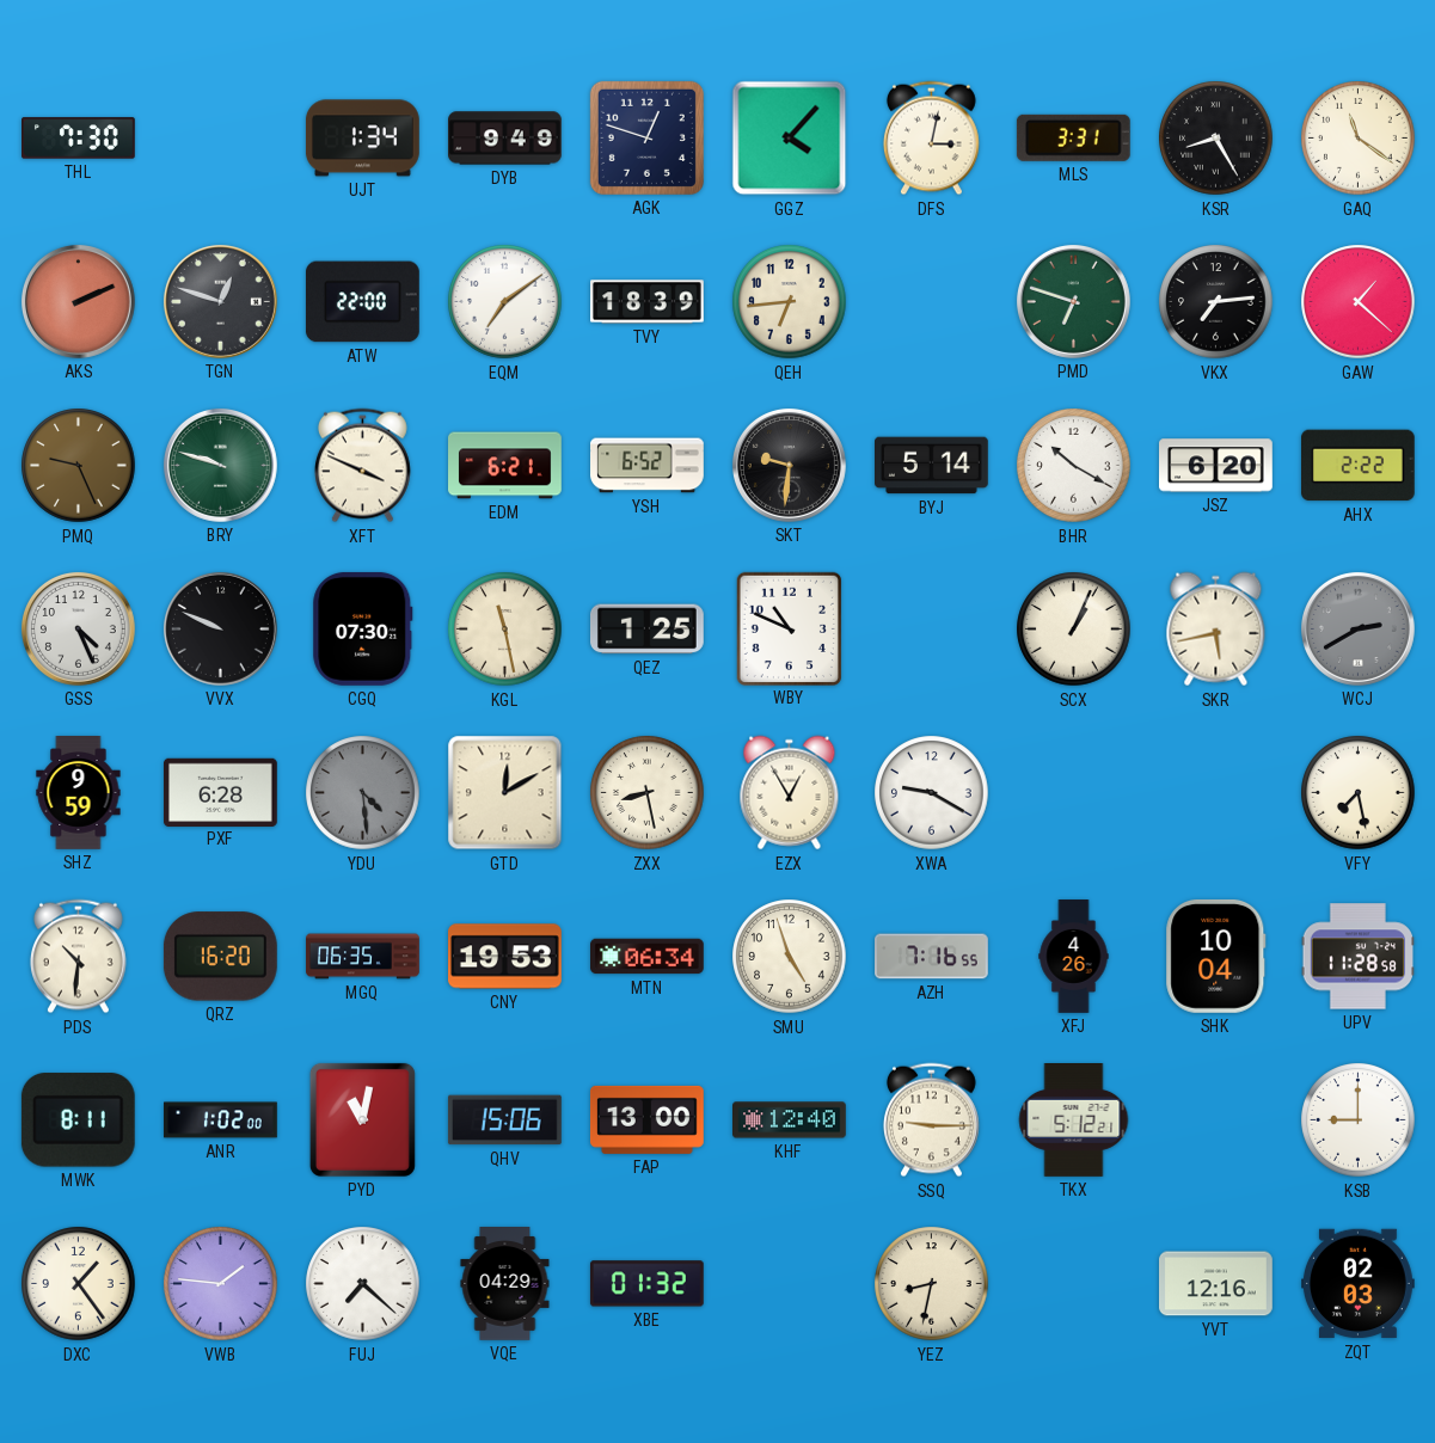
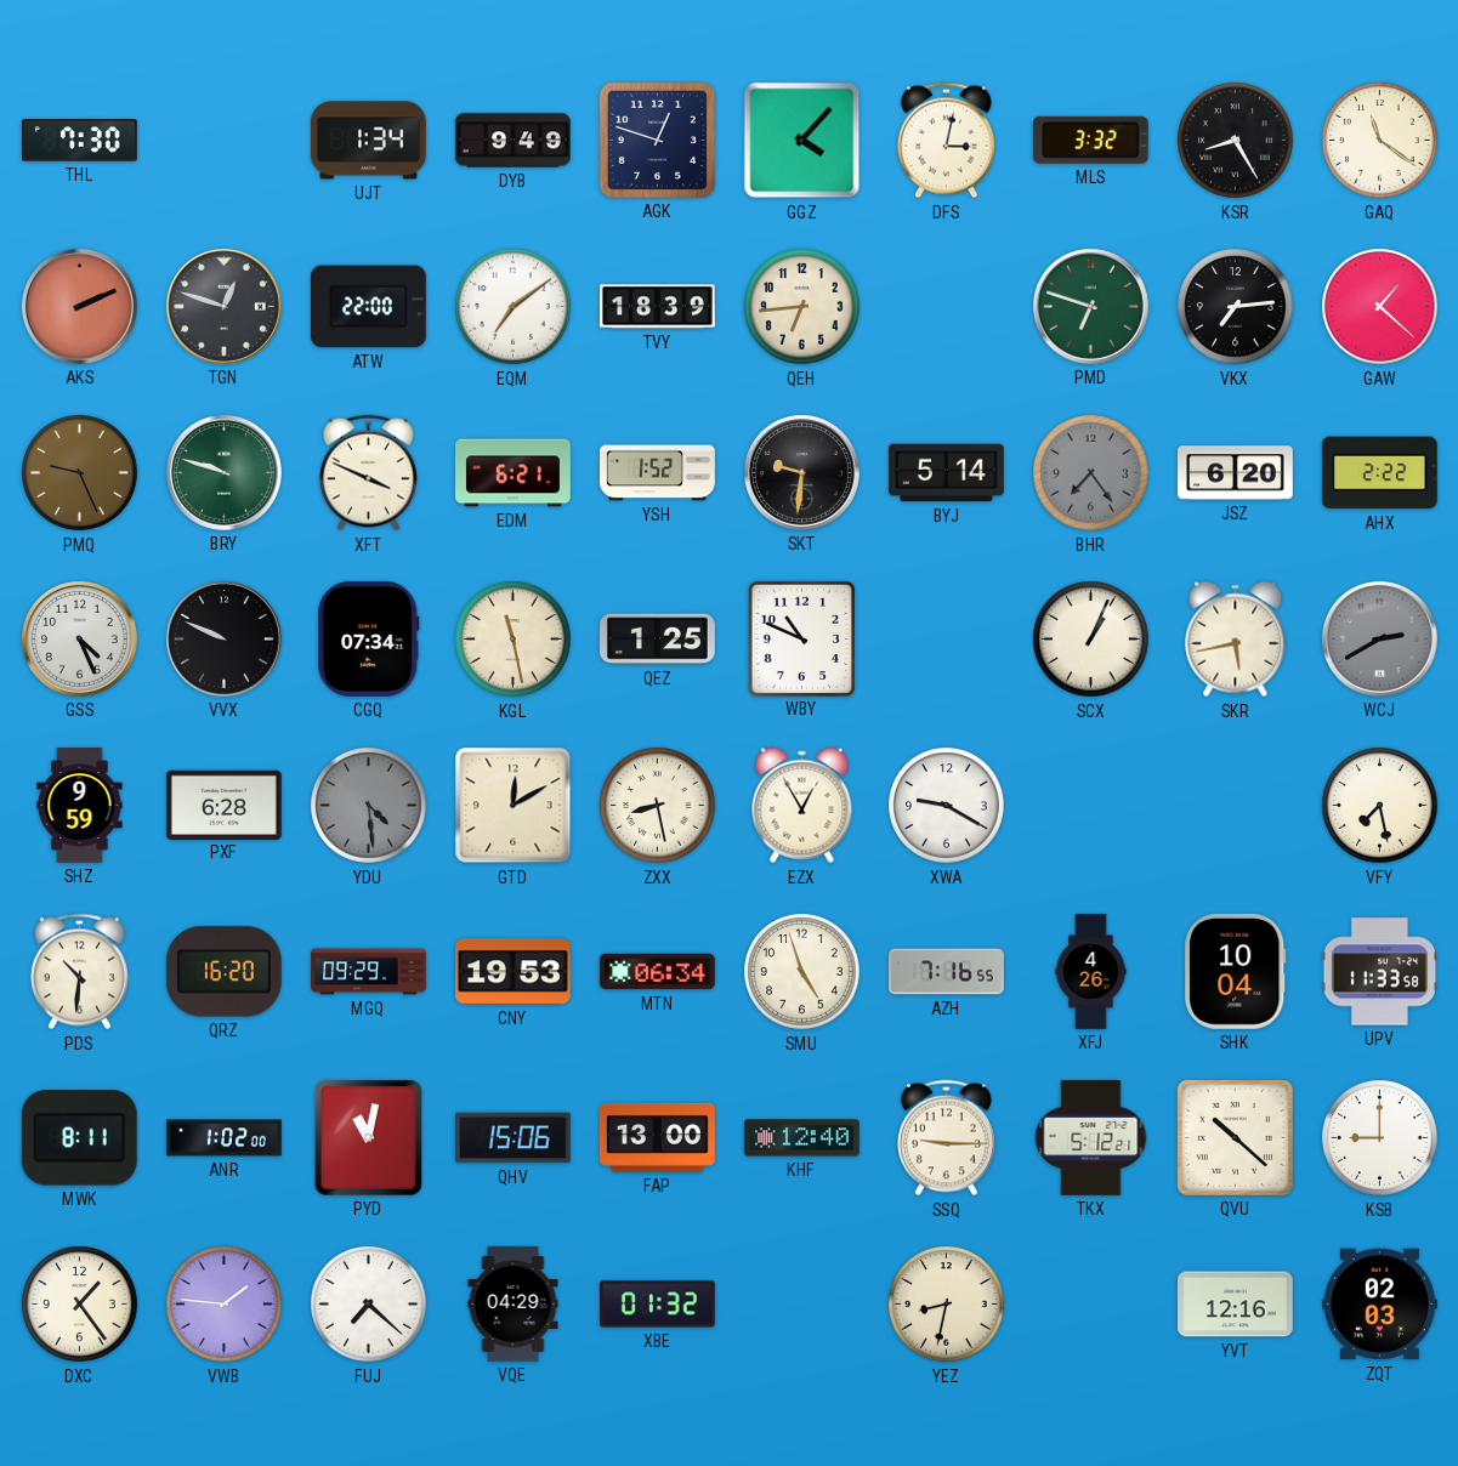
MLS: 3:31 -> 3:32
YSH: 6:52 -> 1:52
BHR: 10:20 -> 7:24
BHR dial: white -> grey
CGQ: 07:30 -> 07:34
MGQ: 06:35 -> 09:29
UPV: 11:28 -> 11:33
QVU: none -> 10:22
